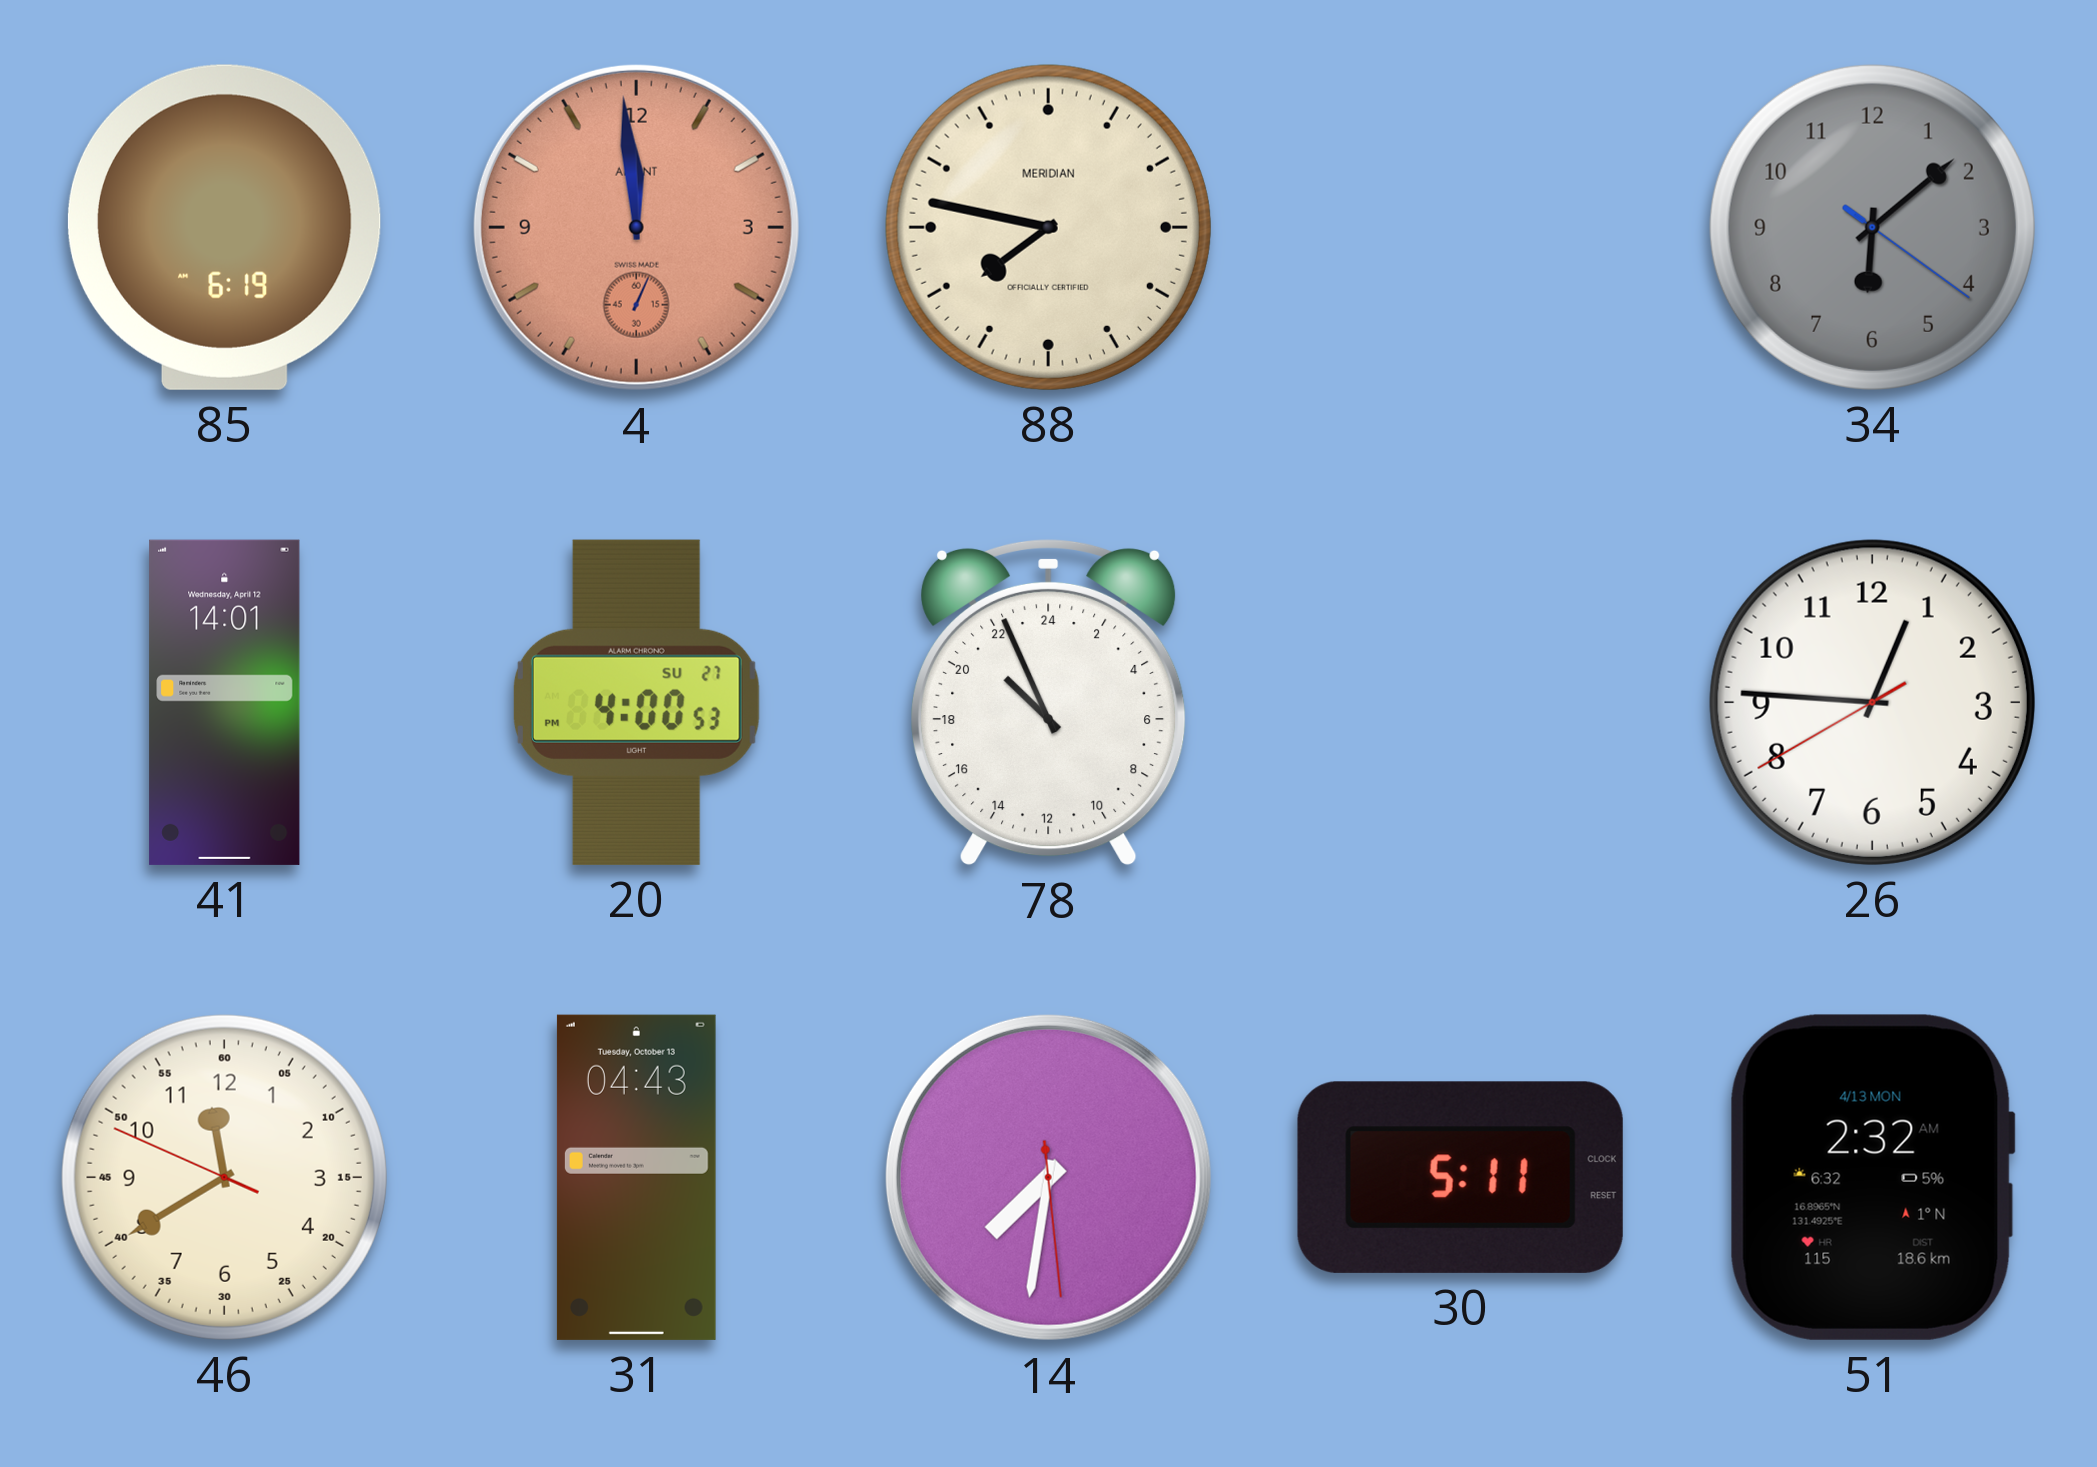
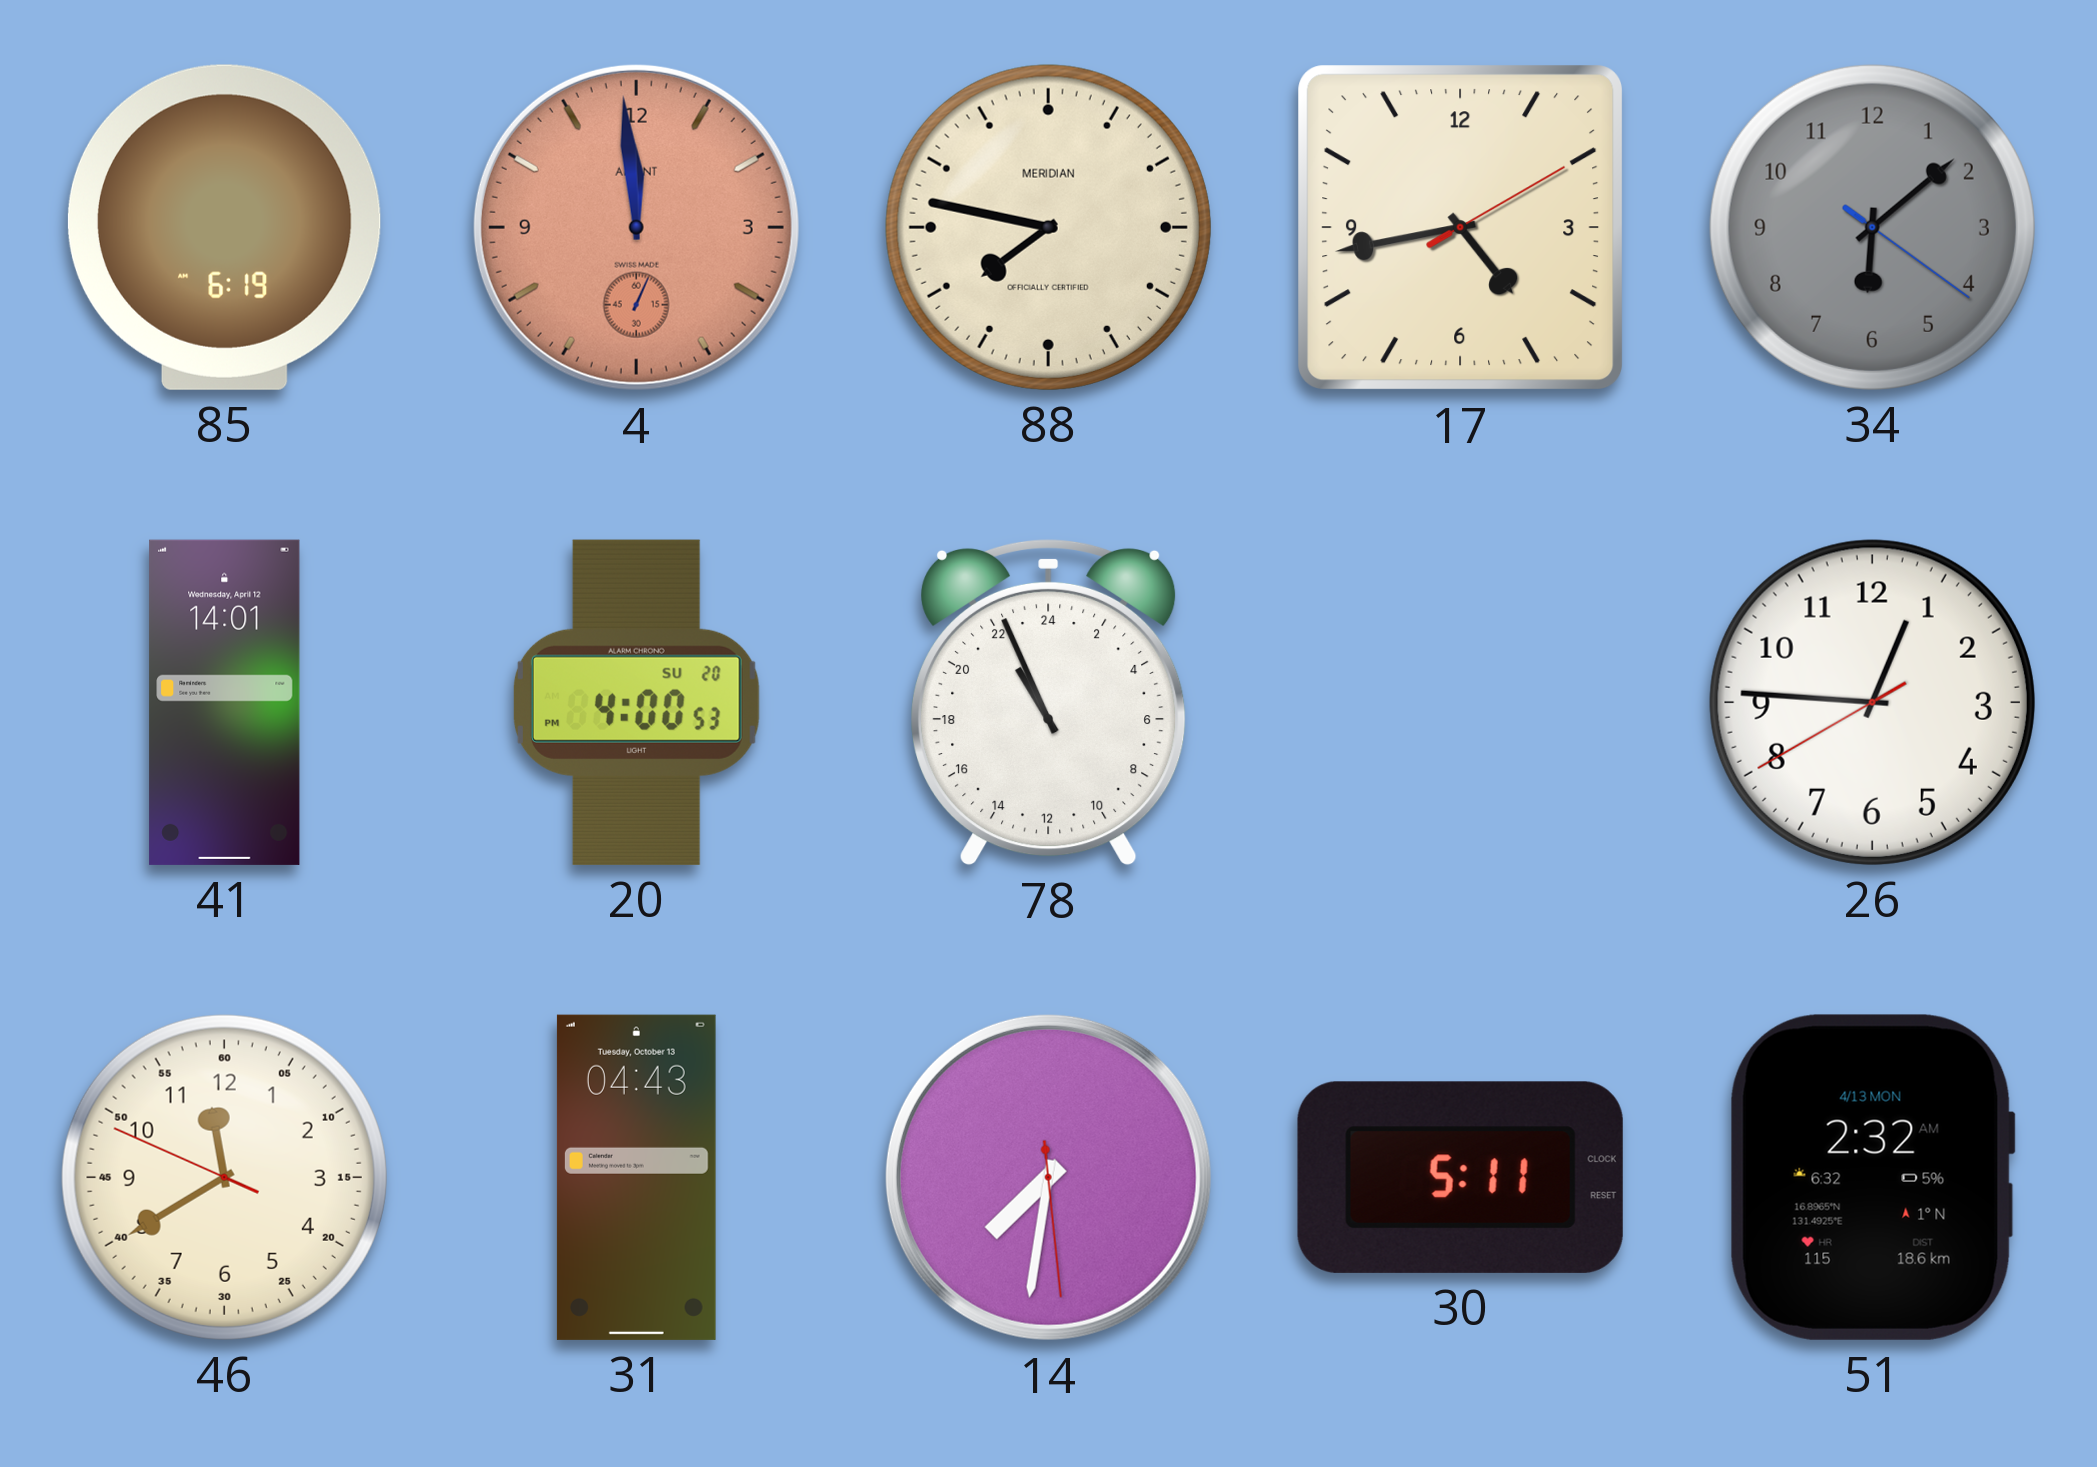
17: none -> 4:43
20 date: SU 27 -> SU 20
78: 20:56 -> 21:56
